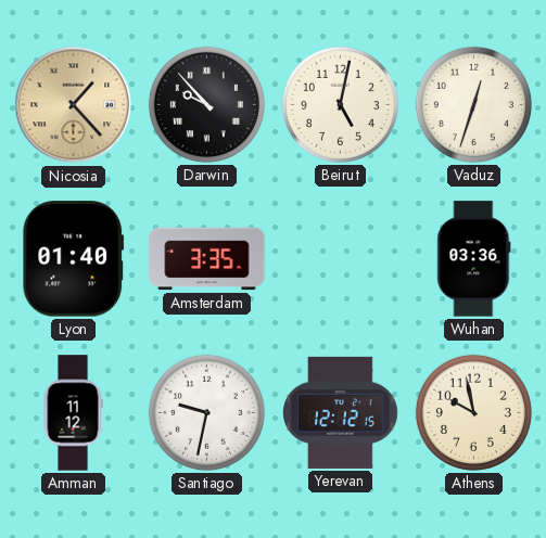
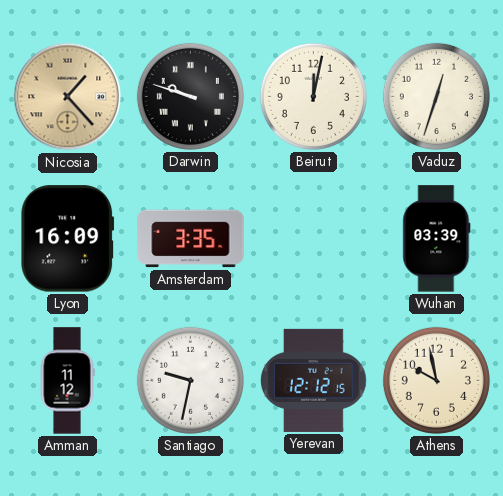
Darwin: 9:53 -> 9:48
Beirut: 5:02 -> 12:02
Lyon: 01:40 -> 16:09
Wuhan: 03:36 -> 03:39
